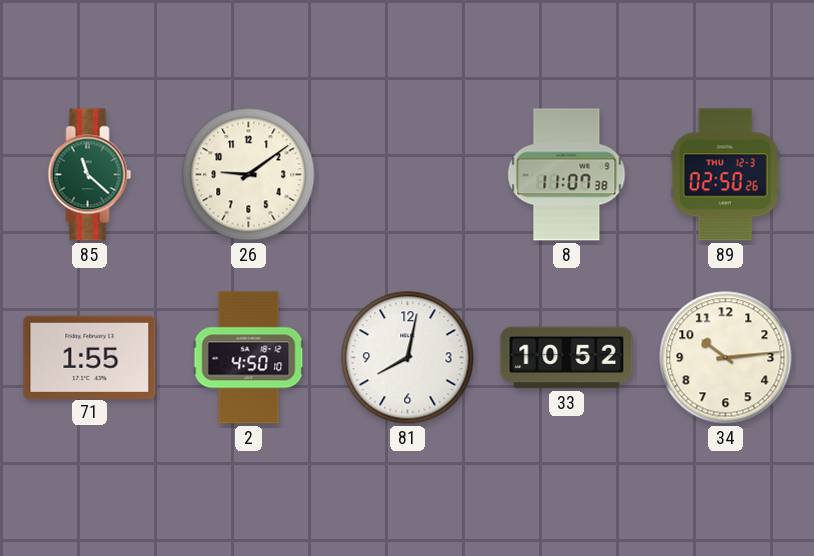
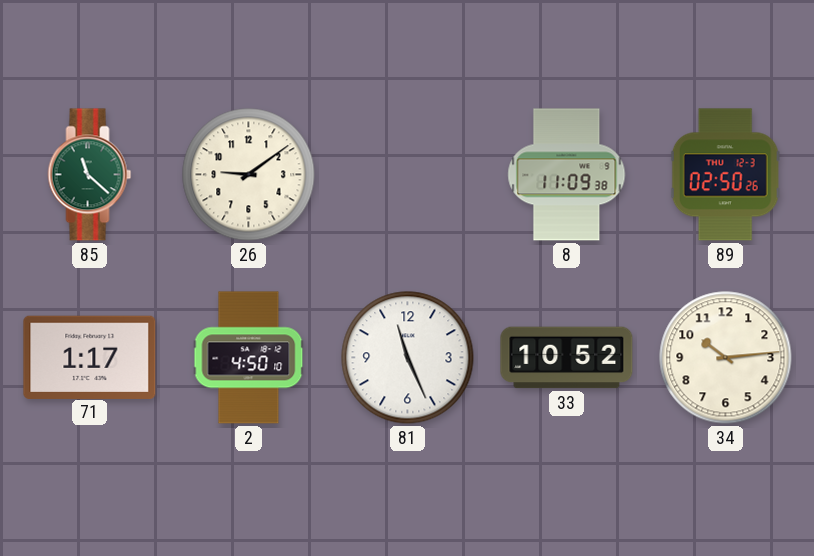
8: 11:07 -> 11:09
71: 1:55 -> 1:17
81: 8:02 -> 11:26
